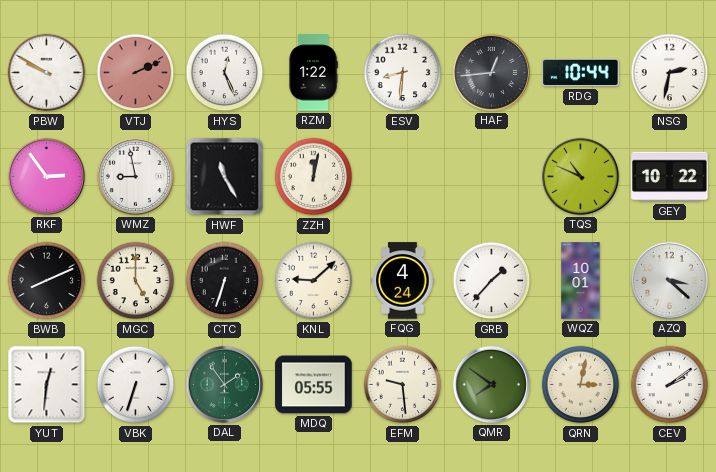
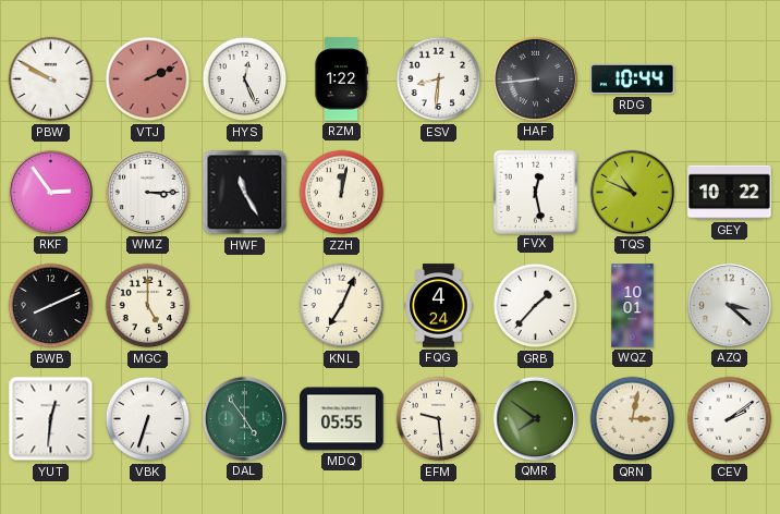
HAF: 12:44 -> 8:44
NSG: 2:32 -> none
WMZ: 8:58 -> 3:15
FVX: none -> 12:28
CTC: 6:33 -> none
KNL: 9:08 -> 7:04
DAL: 1:54 -> 4:54
